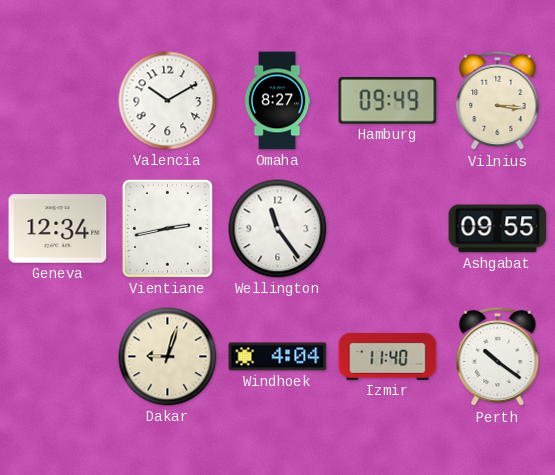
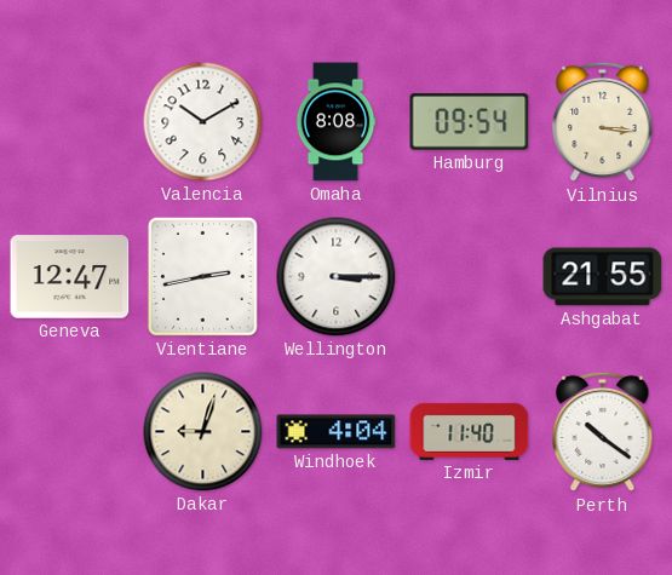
Omaha: 8:27 -> 8:08
Hamburg: 09:49 -> 09:54
Geneva: 12:34 -> 12:47
Wellington: 11:24 -> 3:15
Ashgabat: 09:55 -> 21:55
